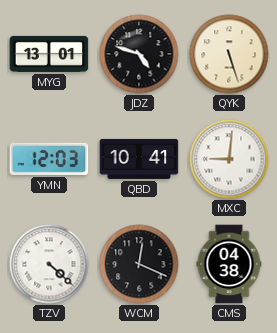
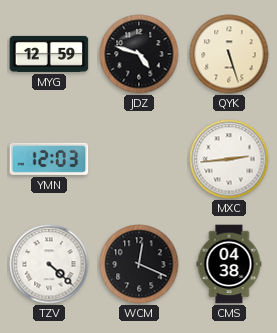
MYG: 13:01 -> 12:59
QBD: 10:41 -> none
MXC: 9:01 -> 2:44
